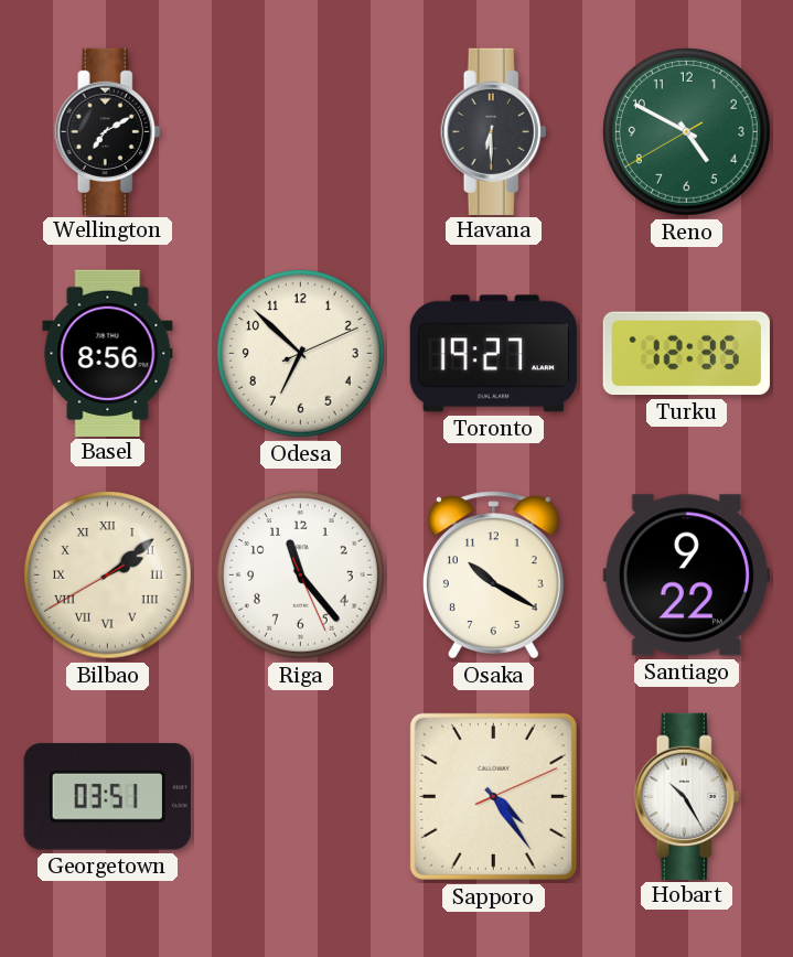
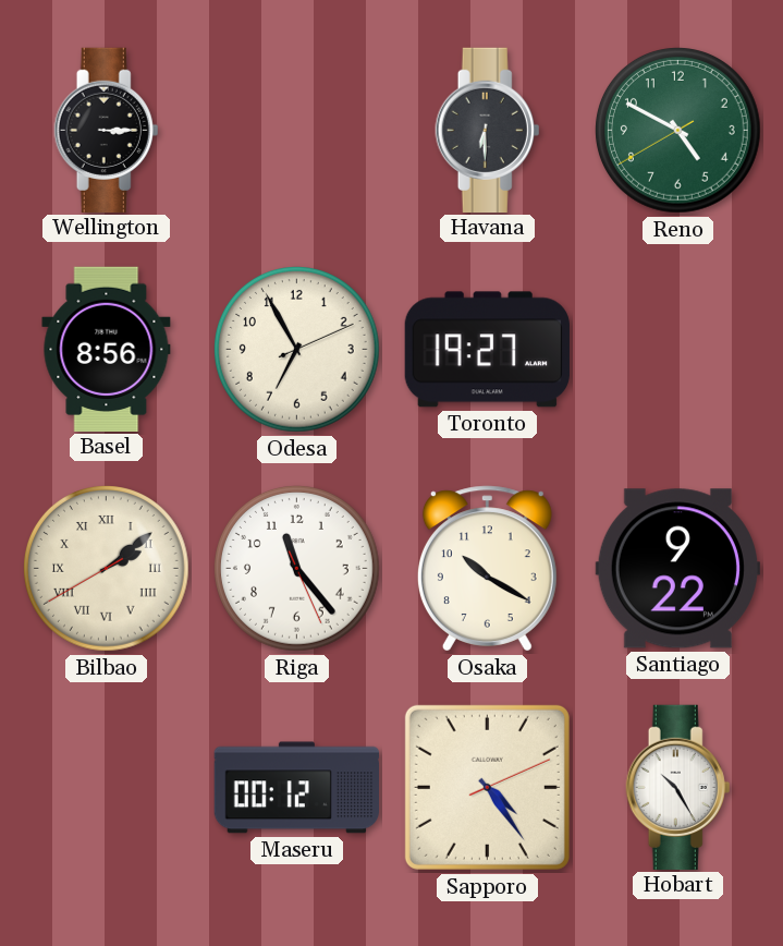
Wellington: 7:10 -> 3:15
Odesa: 6:52 -> 6:55
Turku: 12:35 -> none
Georgetown: 03:51 -> none
Maseru: none -> 00:12
